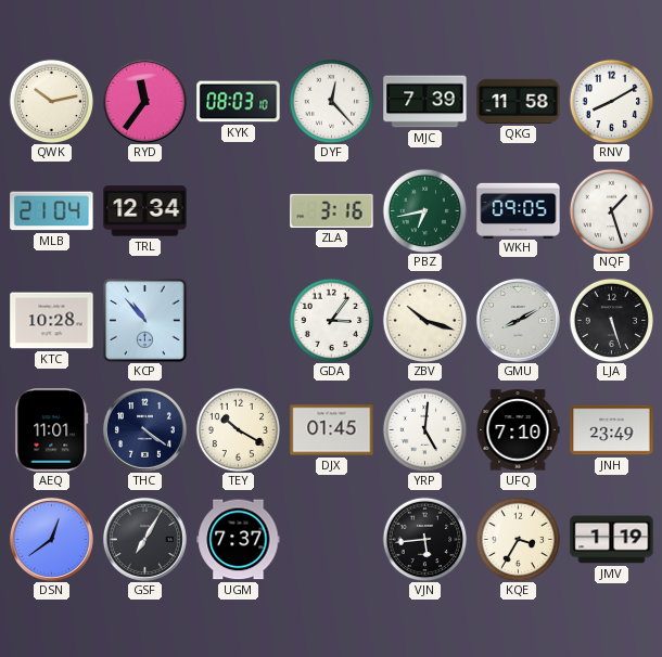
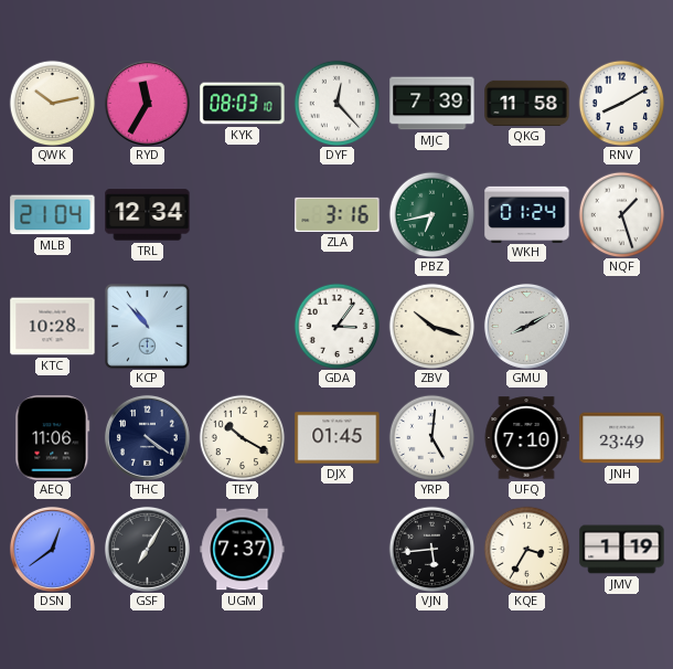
RYD: 11:36 -> 11:35
WKH: 09:05 -> 01:24
LJA: 5:27 -> none
AEQ: 11:01 -> 11:06
